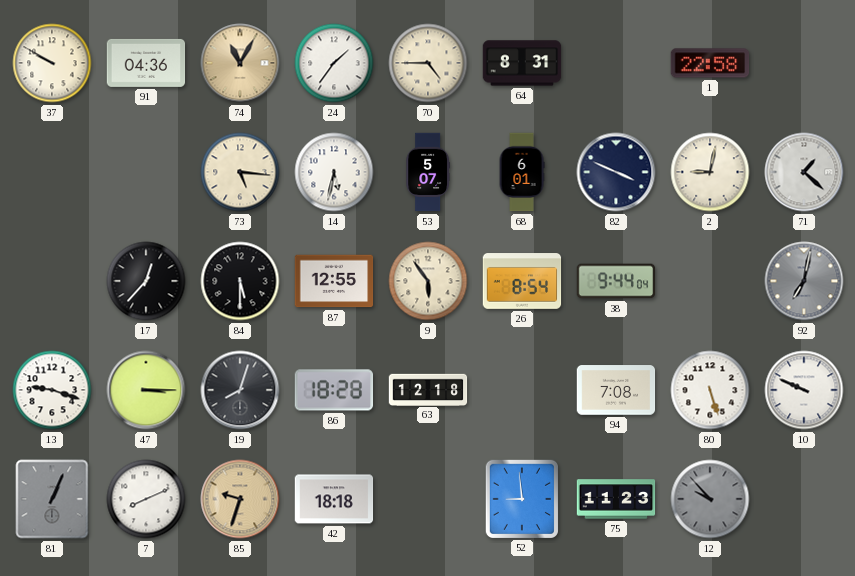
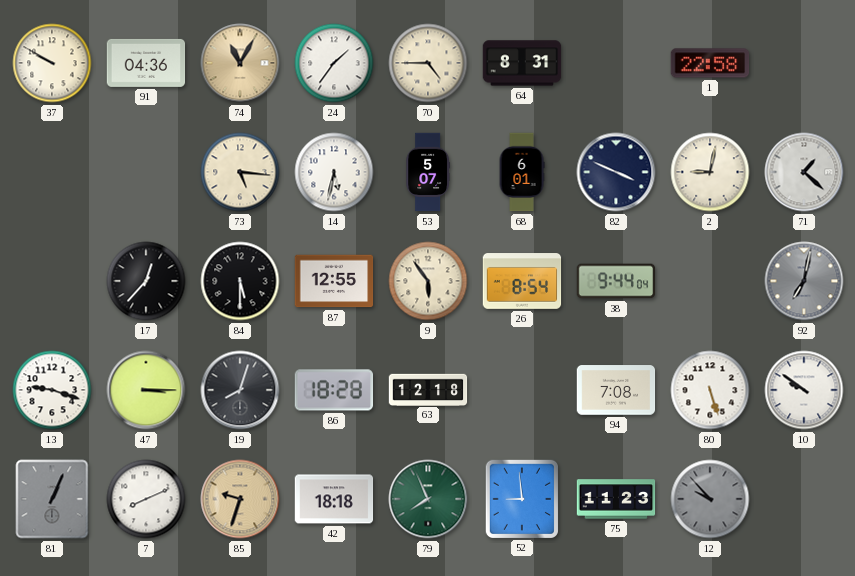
10: 9:49 -> 9:51
79: none -> 7:56
